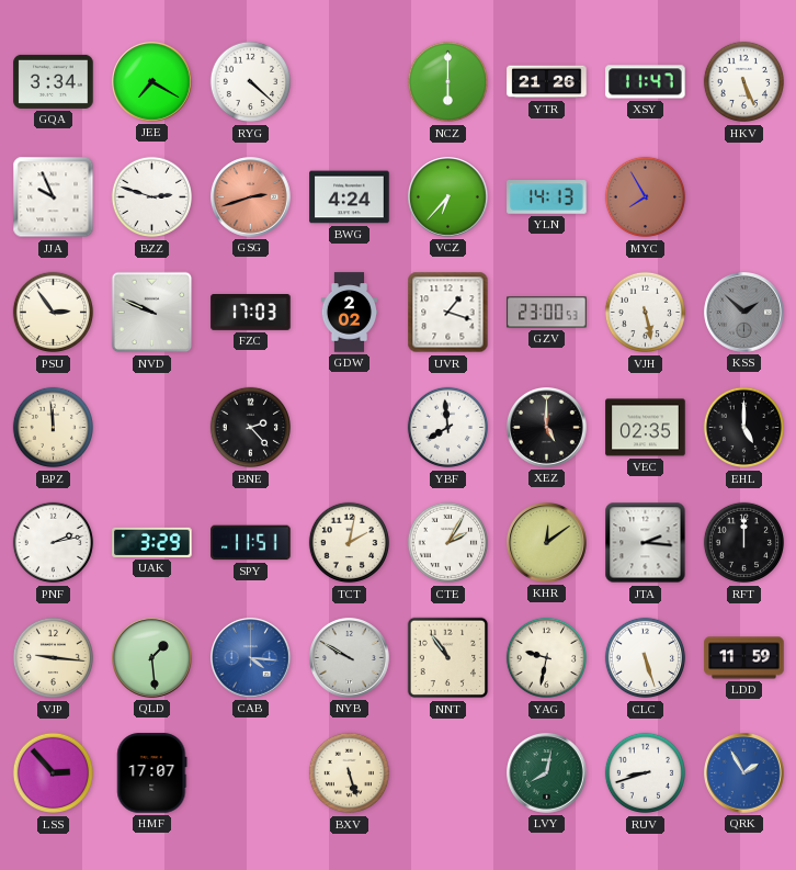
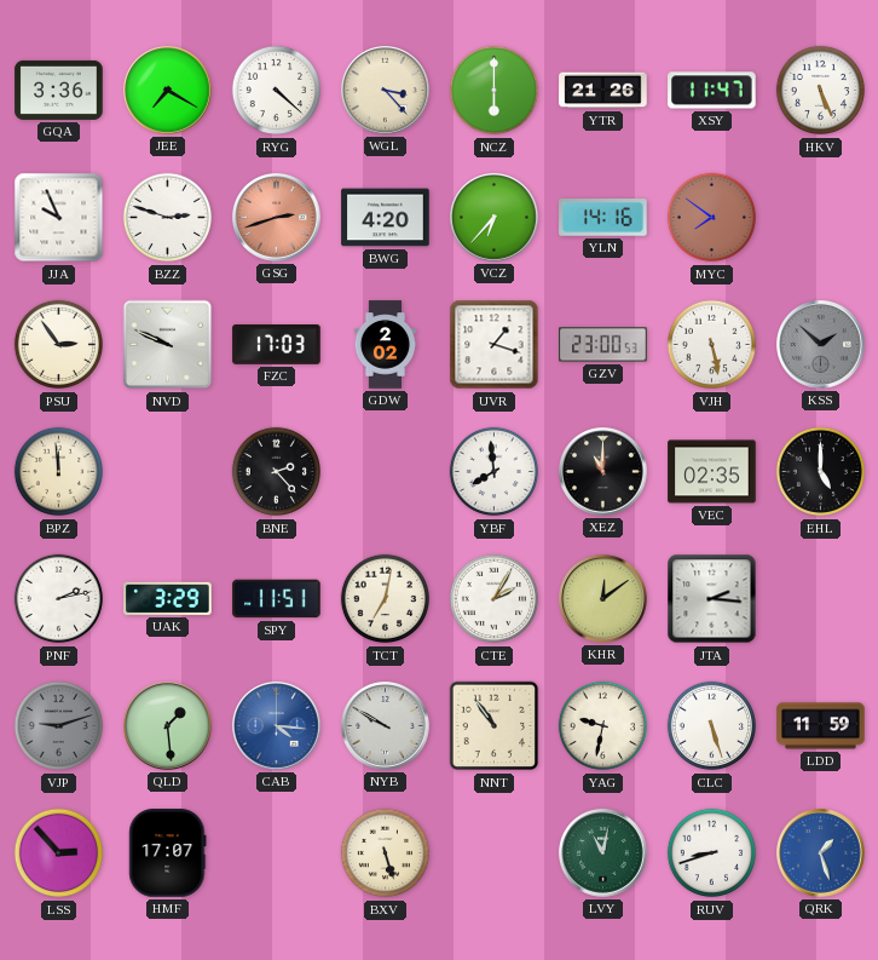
GQA: 3:34 -> 3:36
WGL: none -> 3:23
BWG: 4:24 -> 4:20
YLN: 14:13 -> 14:16
MYC: 7:55 -> 7:51
XEZ: 5:00 -> 11:00
TCT: 2:02 -> 7:02
RFT: 12:00 -> none
VJP: 9:16 -> 9:12
VJP dial: cream -> grey
LVY: 8:02 -> 11:02
QRK: 1:55 -> 1:27
